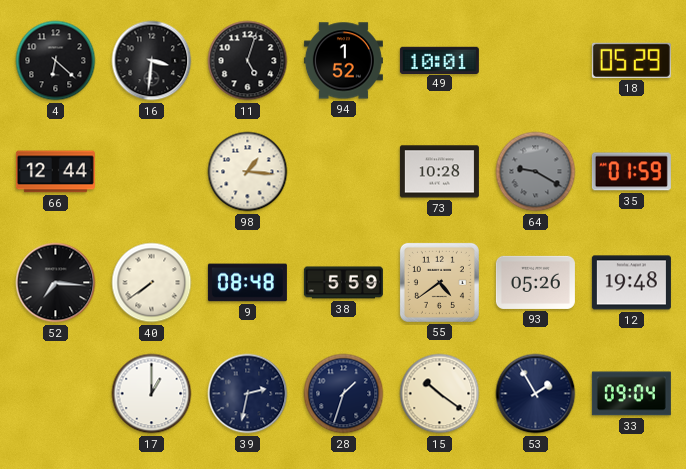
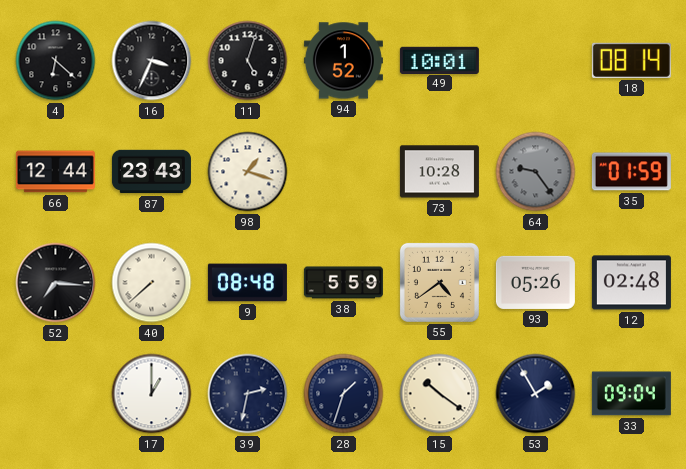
16: 3:31 -> 3:34
18: 05:29 -> 08:14
87: none -> 23:43
98: 1:16 -> 1:18
64: 9:20 -> 9:24
40: 7:39 -> 7:38
12: 19:48 -> 02:48
